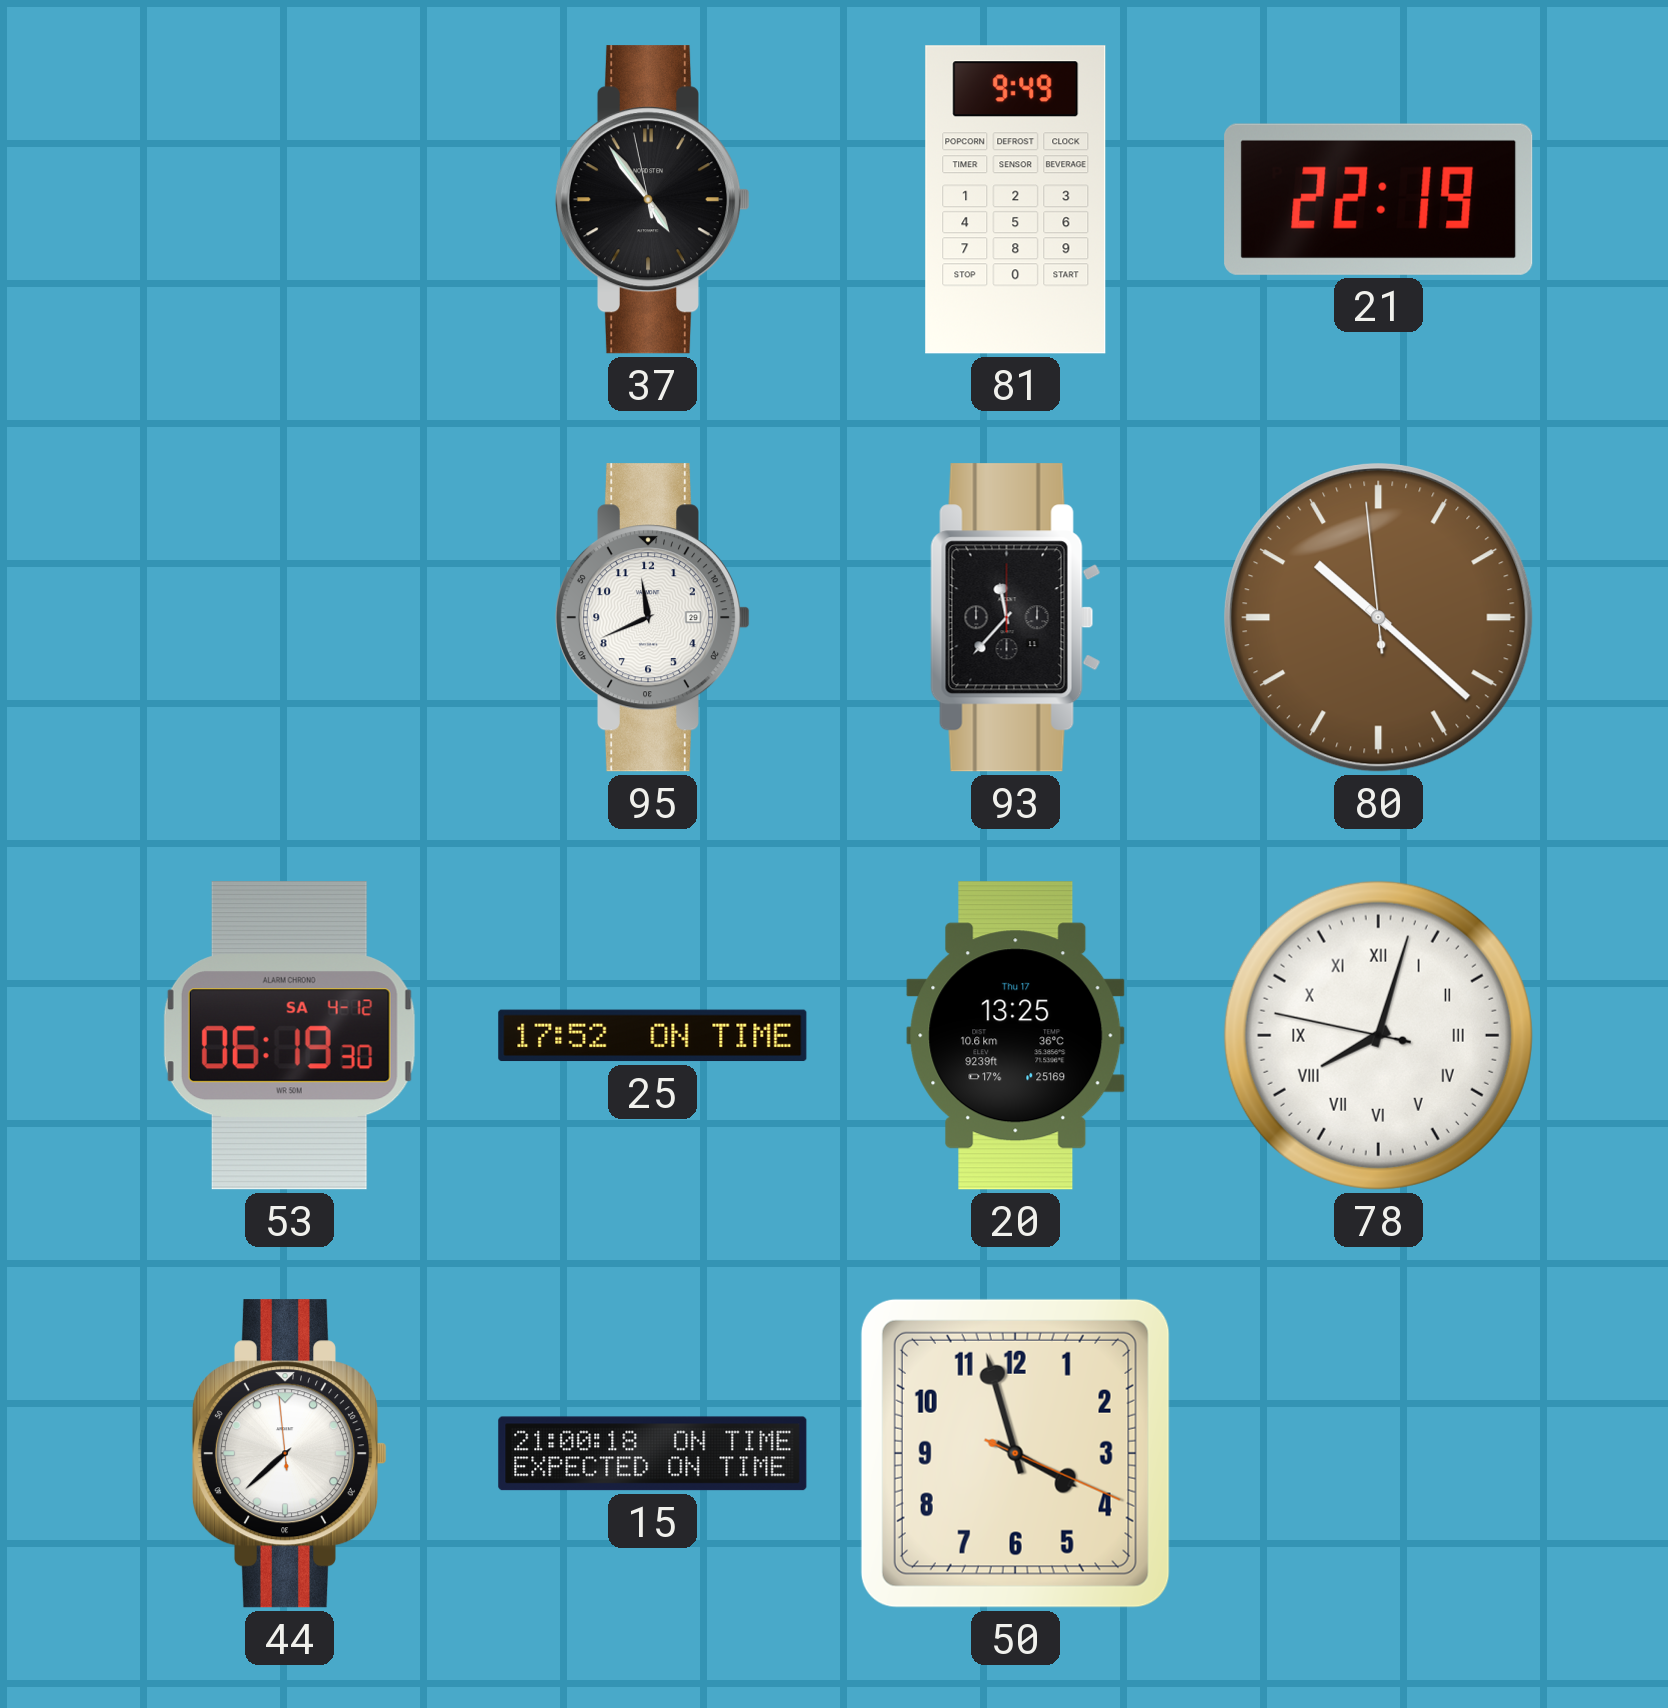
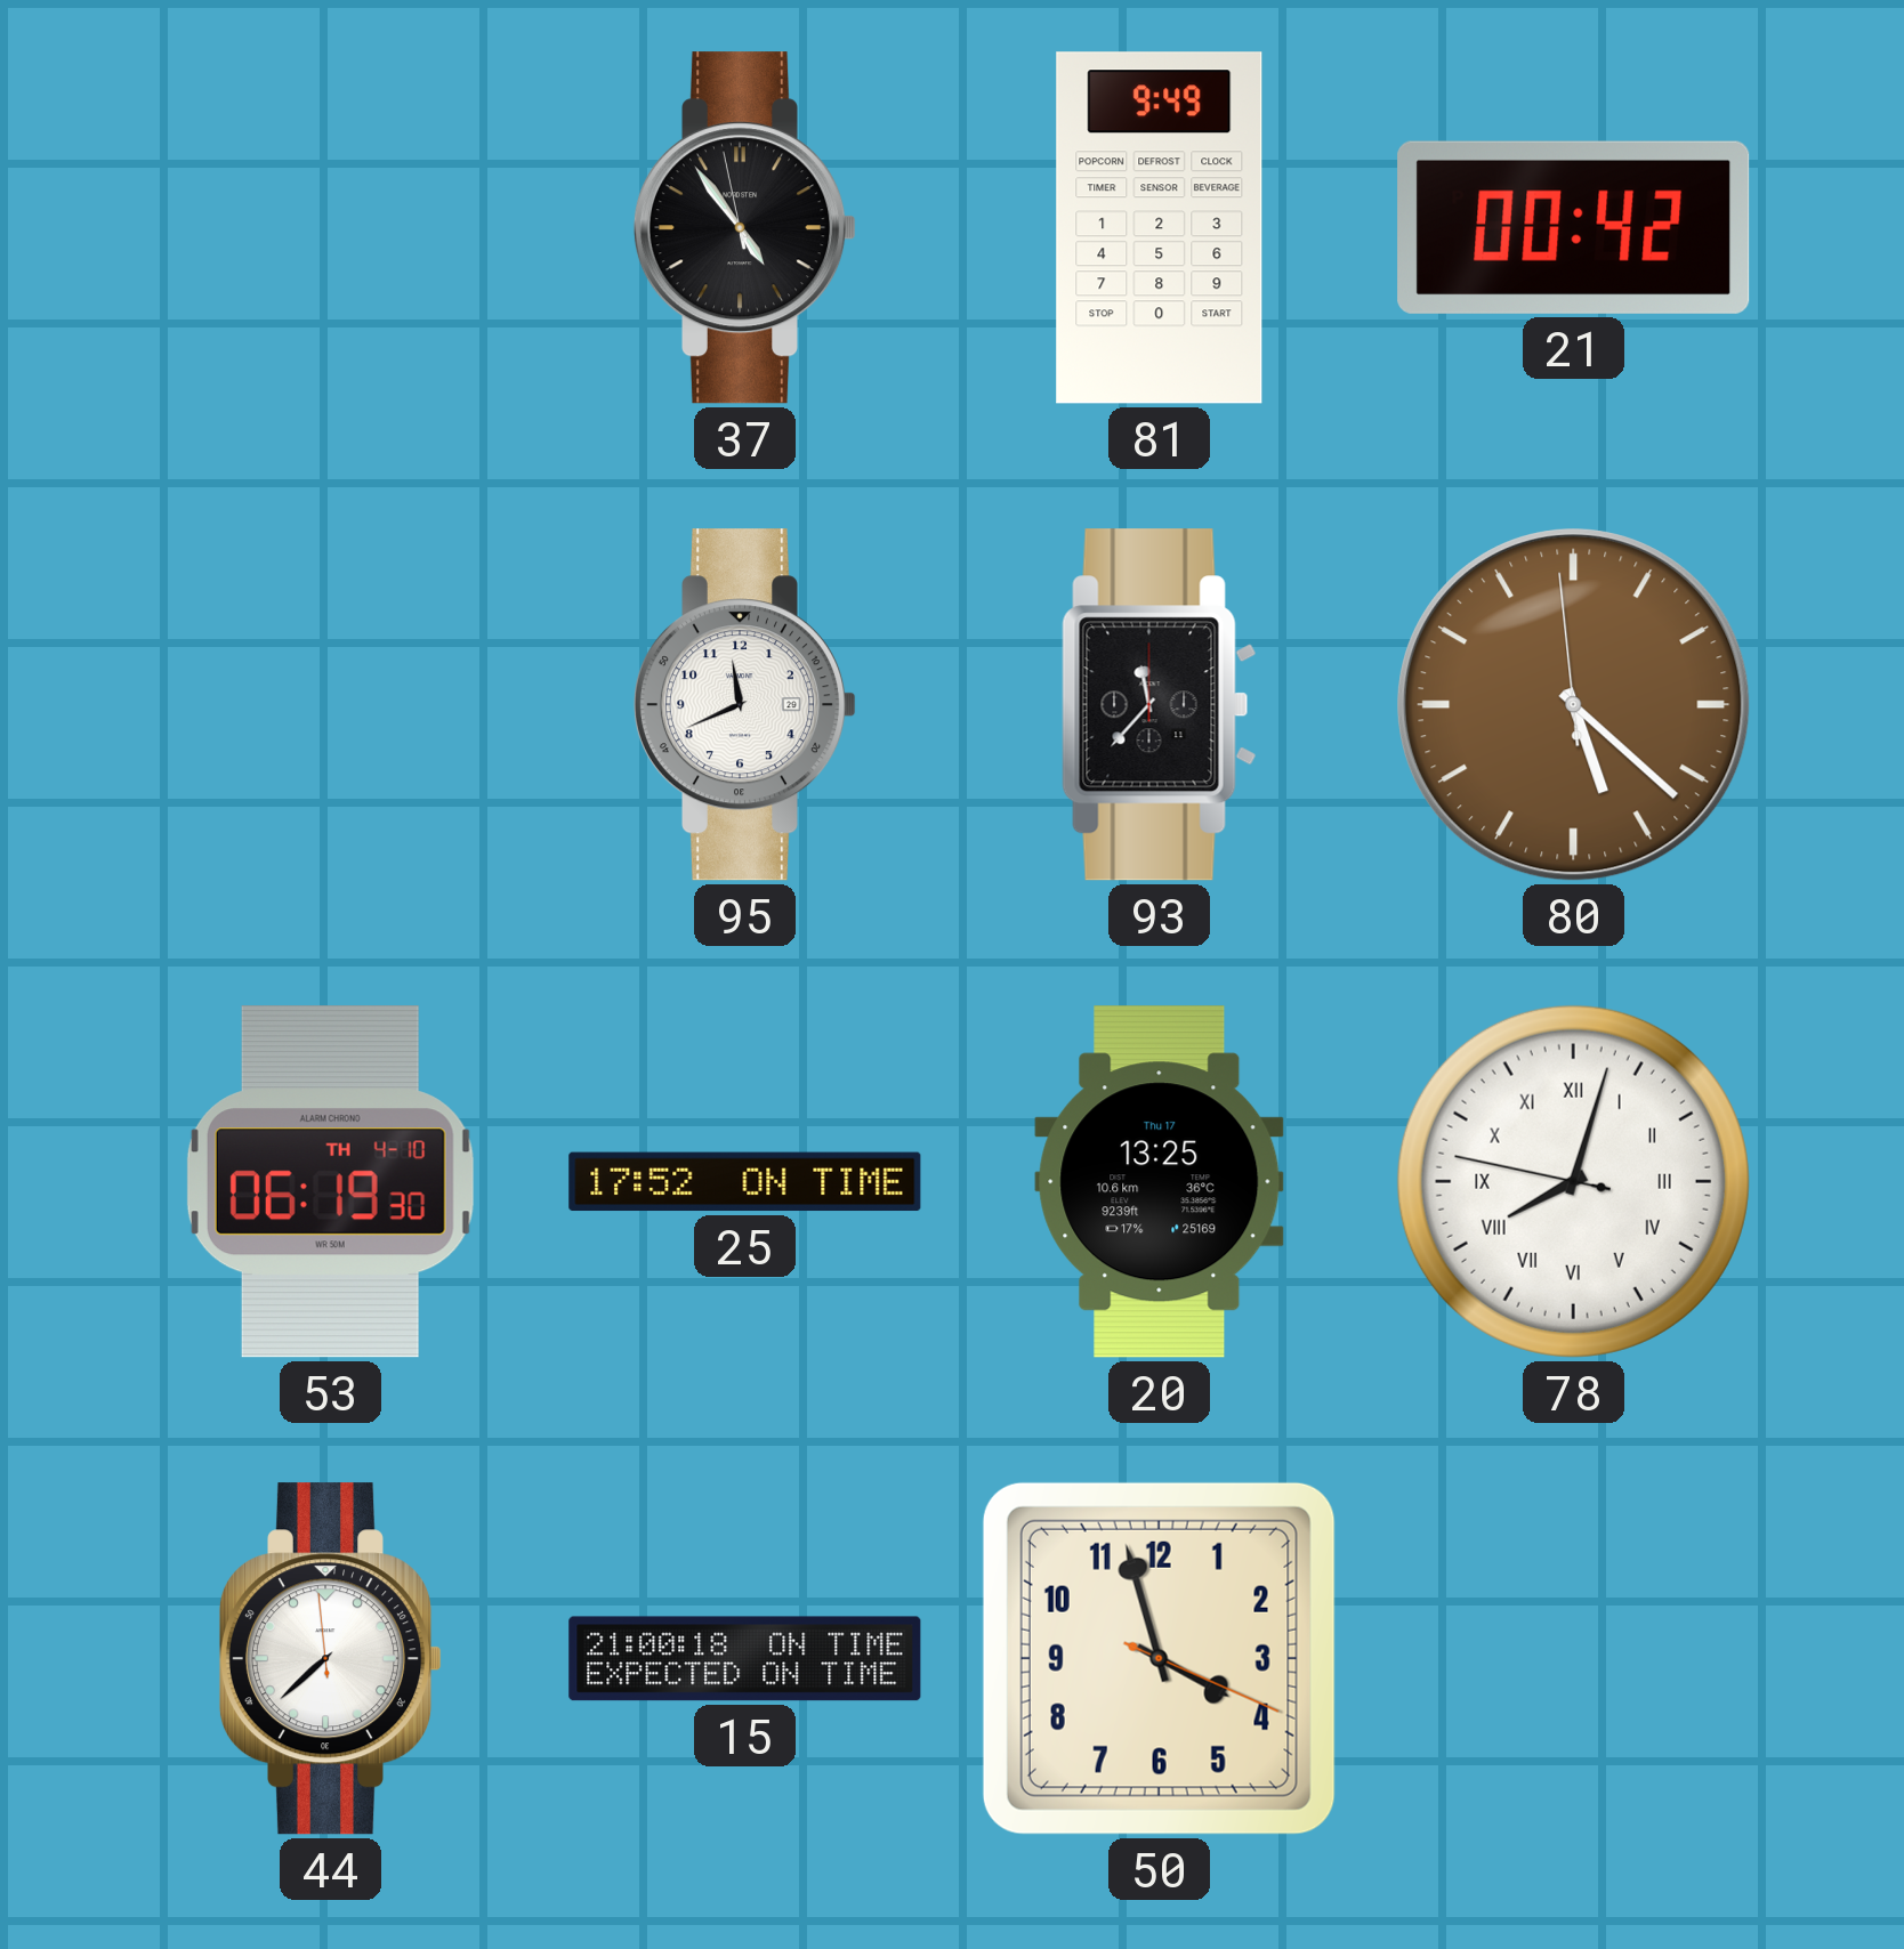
21: 22:19 -> 00:42
80: 10:21 -> 5:21
53 date: SA 4-12 -> TH 4-10
